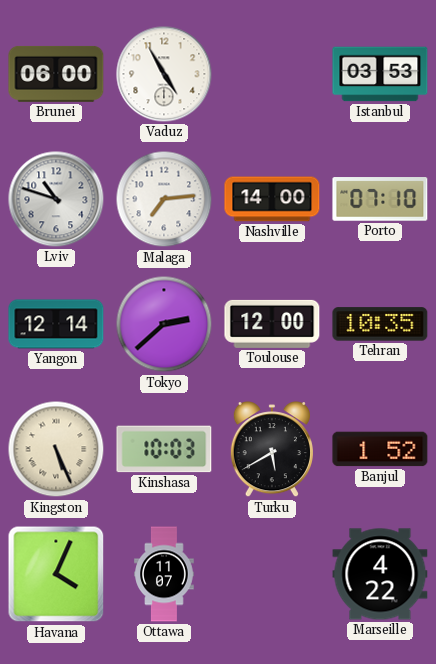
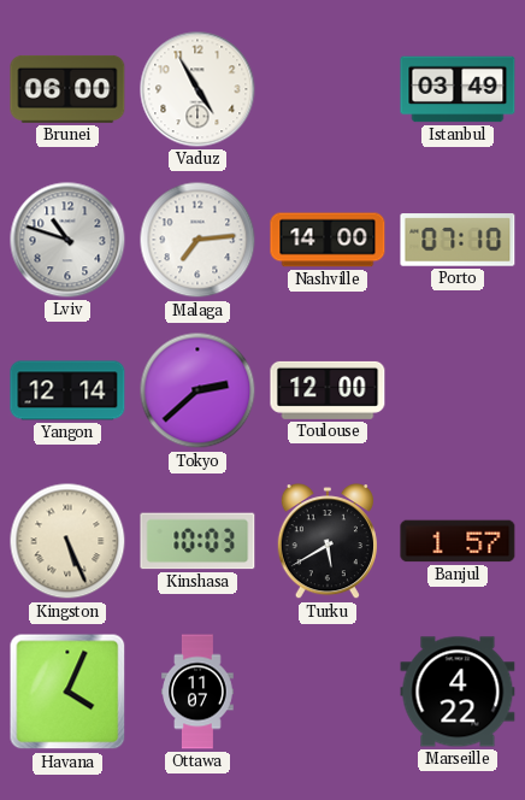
Istanbul: 03:53 -> 03:49
Tehran: 10:35 -> none
Banjul: 1:52 -> 1:57
